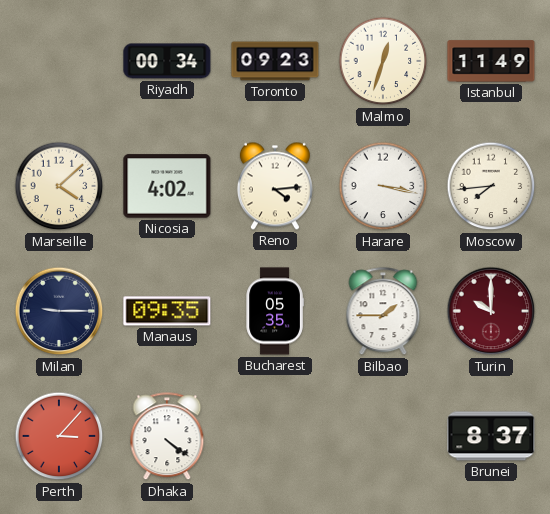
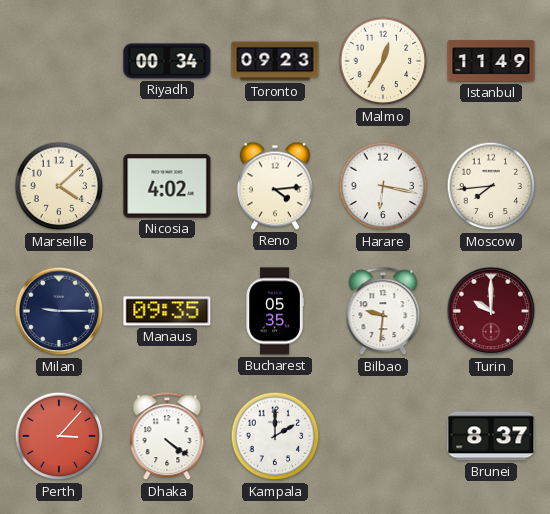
Malmo: 12:33 -> 12:35
Harare: 3:17 -> 6:17
Bilbao: 1:45 -> 9:31
Kampala: none -> 2:00
